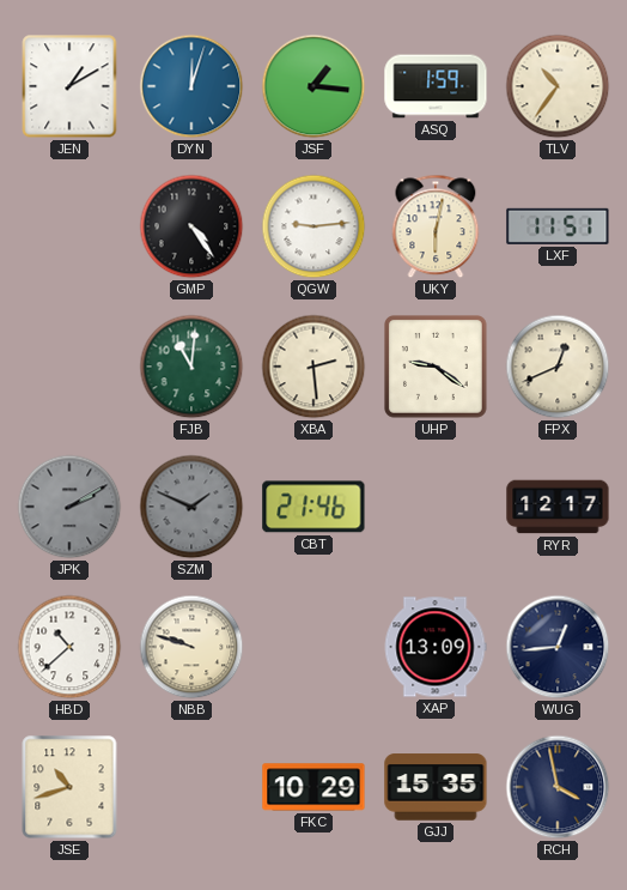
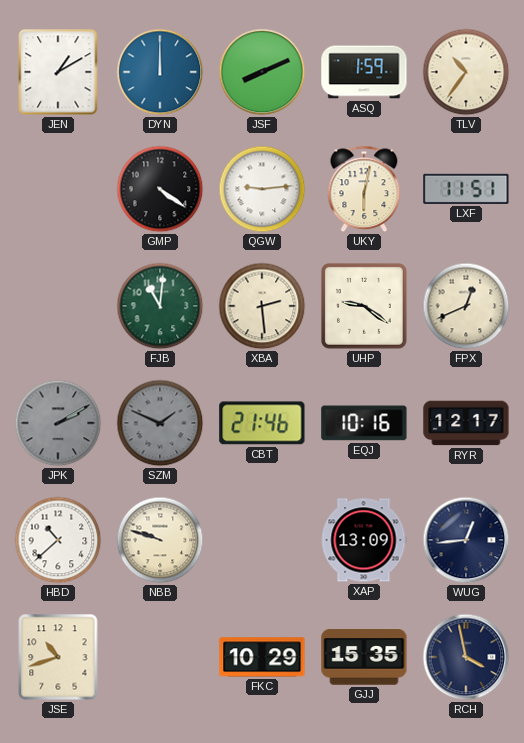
DYN: 12:03 -> 12:00
JSF: 1:16 -> 8:11
GMP: 4:24 -> 4:21
EQJ: none -> 10:16
